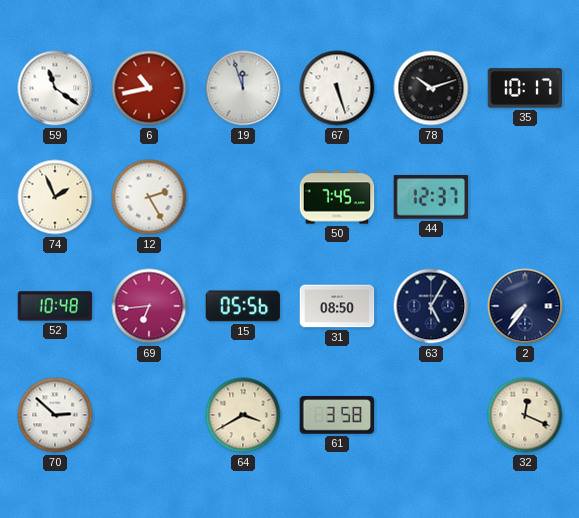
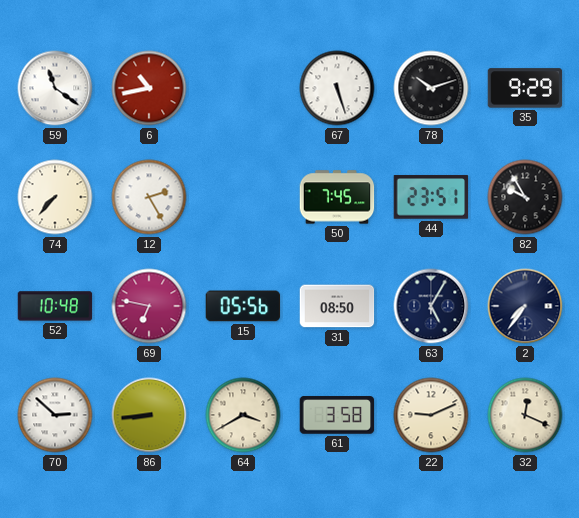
19: 11:57 -> none
35: 10:17 -> 9:29
74: 1:56 -> 7:37
44: 12:37 -> 23:51
82: none -> 9:55
69: 6:44 -> 6:47
86: none -> 8:44
22: none -> 9:11
